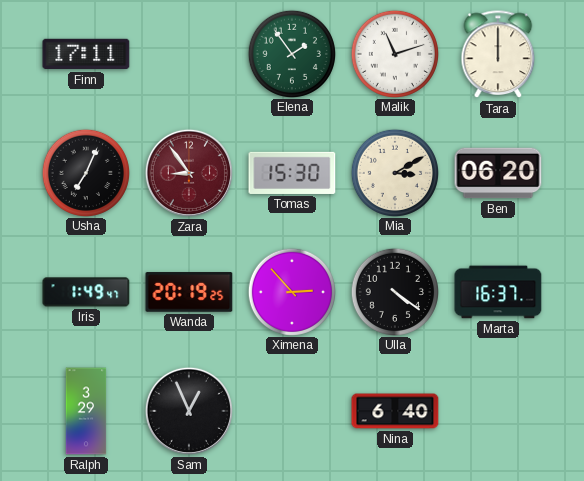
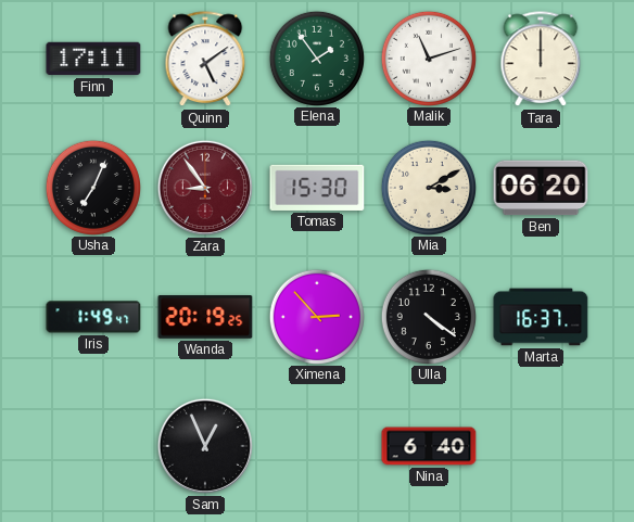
Quinn: none -> 5:09
Ralph: 3:29 -> none
